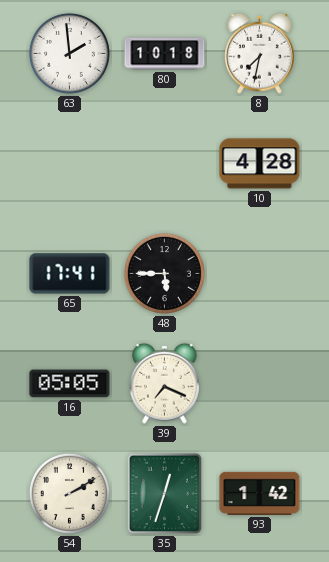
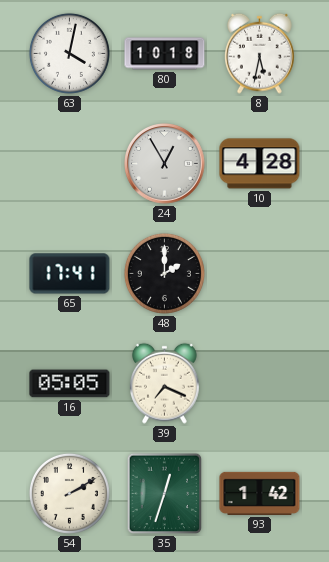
63: 1:59 -> 4:02
8: 7:32 -> 5:32
24: none -> 12:55
48: 5:45 -> 2:00
